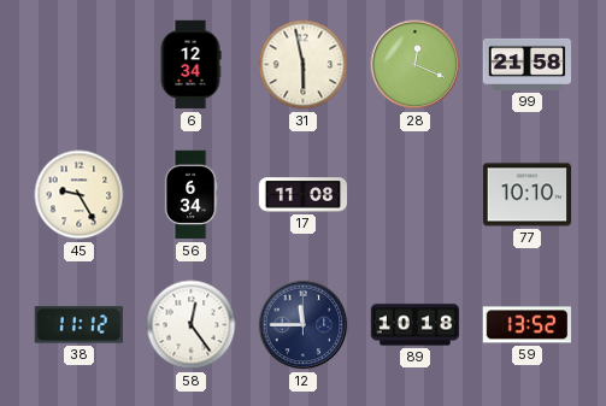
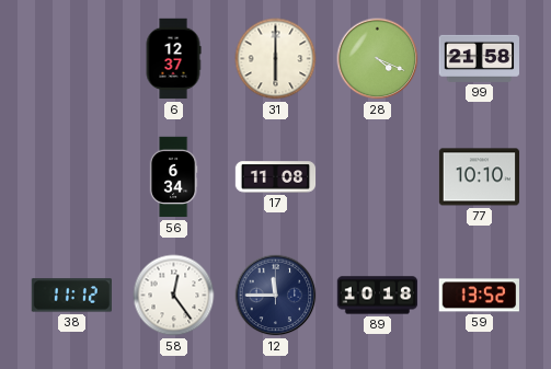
6: 12:34 -> 12:37
31: 5:58 -> 6:00
28: 12:19 -> 4:19
45: 9:25 -> none
